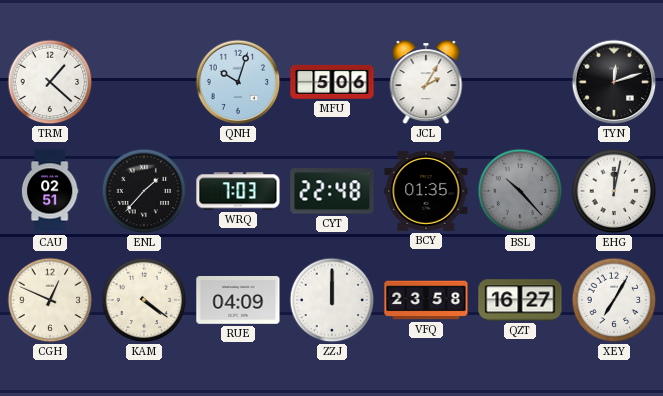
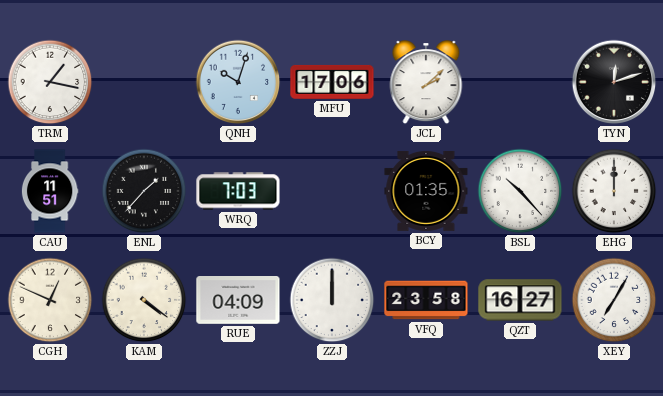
TRM: 1:22 -> 1:17
MFU: 5:06 -> 17:06
JCL: 2:05 -> 2:08
CAU: 02:51 -> 11:51
CYT: 22:48 -> none
BSL dial: grey -> white
EHG: 12:02 -> 12:00
